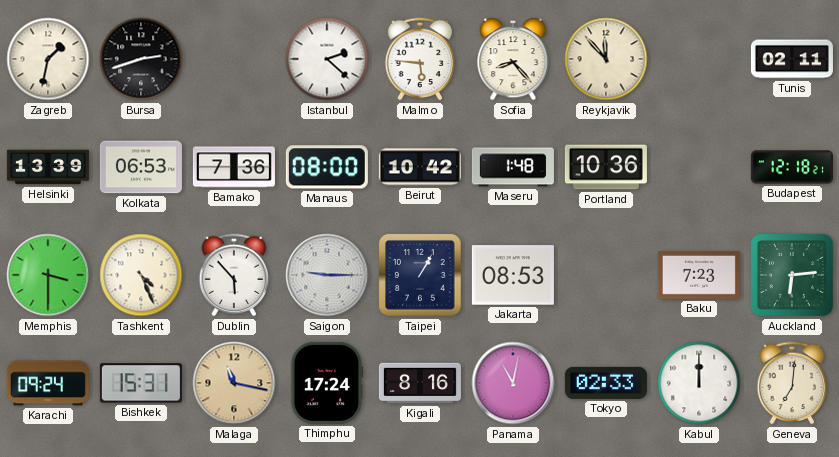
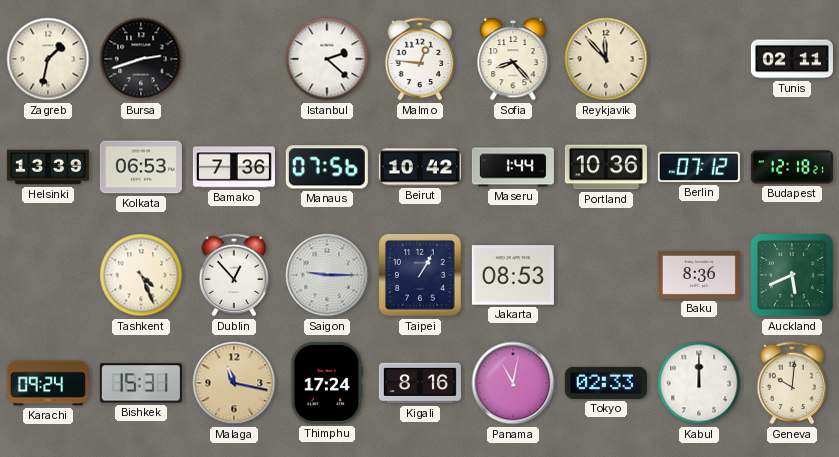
Malmo: 5:46 -> 12:46
Manaus: 08:00 -> 07:56
Maseru: 1:48 -> 1:44
Berlin: none -> 07:12
Memphis: 3:30 -> none
Dublin: 5:53 -> 12:53
Baku: 7:23 -> 8:36
Auckland: 6:14 -> 5:41
Geneva: 7:01 -> 10:01
